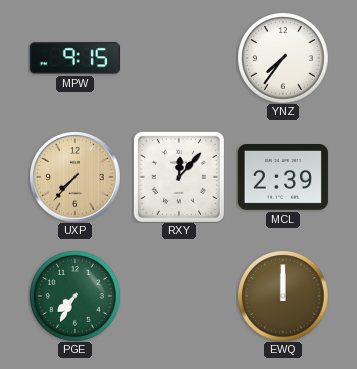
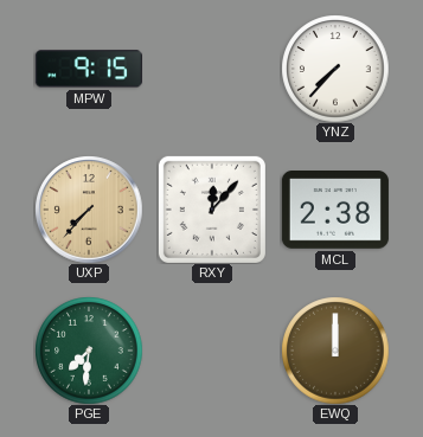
YNZ: 7:36 -> 7:37
MCL: 2:39 -> 2:38
PGE: 7:35 -> 7:31
